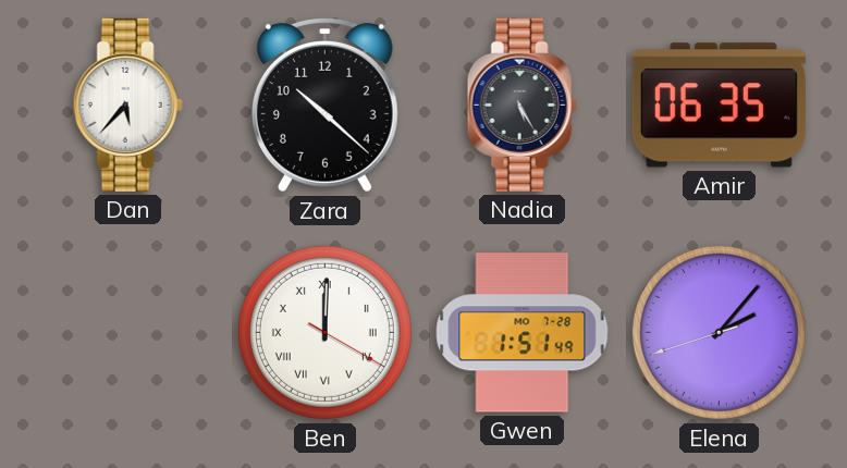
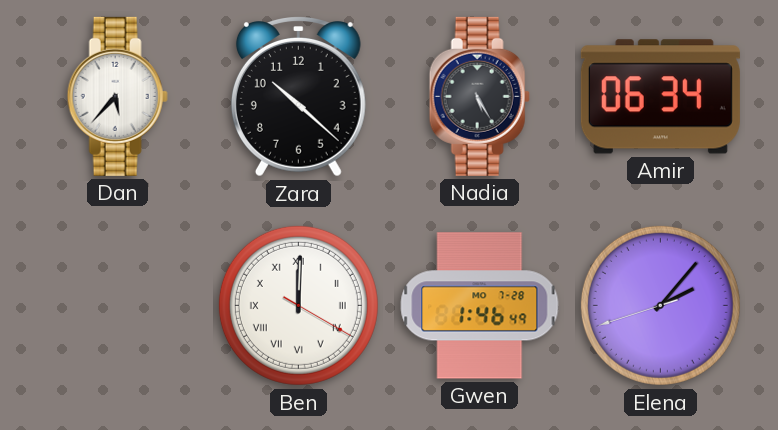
Amir: 06:35 -> 06:34
Gwen: 1:51 -> 1:46
